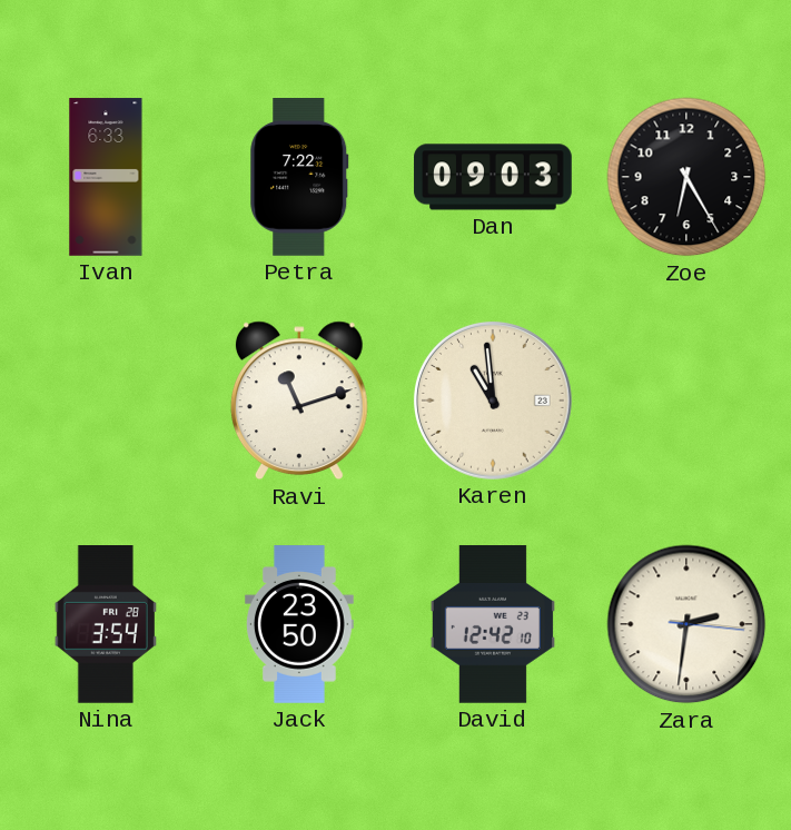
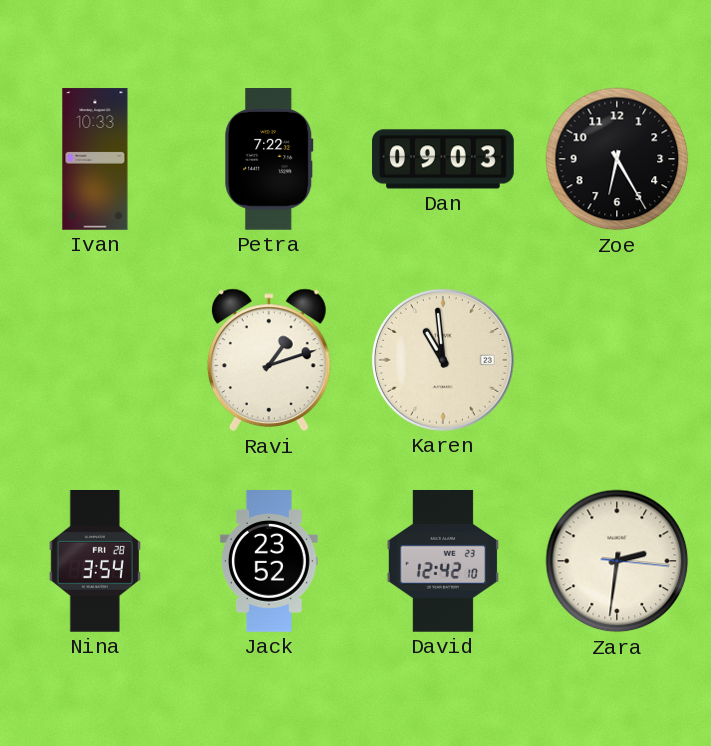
Ivan: 6:33 -> 10:33
Ravi: 11:12 -> 1:12
Jack: 23:50 -> 23:52
